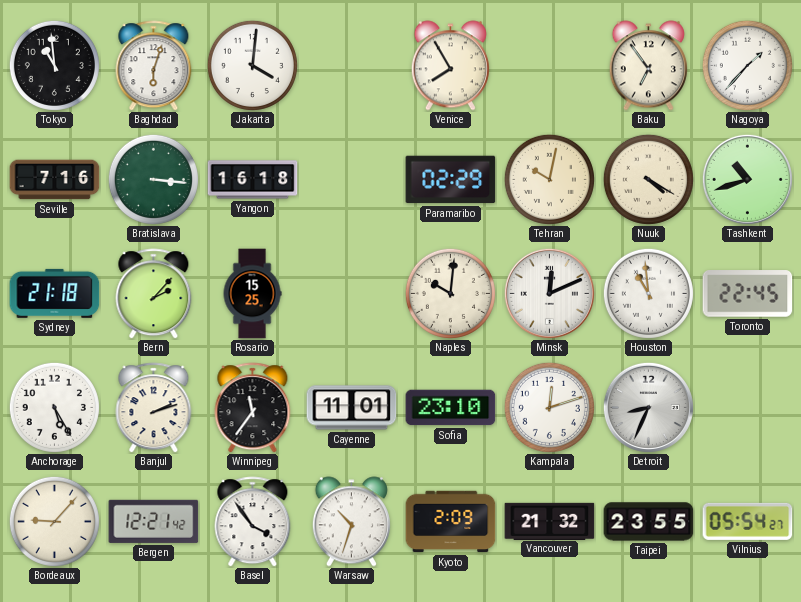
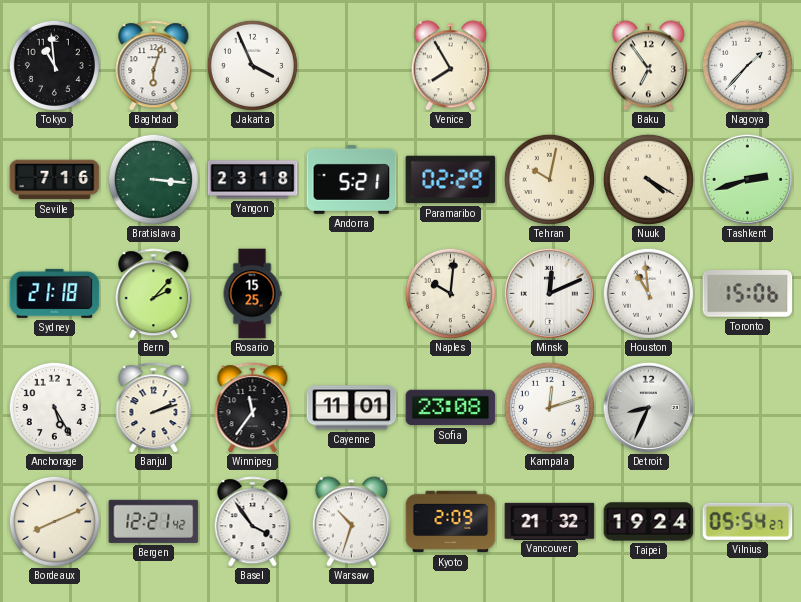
Jakarta: 4:01 -> 3:56
Yangon: 16:18 -> 23:18
Andorra: none -> 5:21
Tashkent: 10:42 -> 2:42
Toronto: 22:45 -> 15:06
Sofia: 23:10 -> 23:08
Bordeaux: 9:07 -> 8:11
Taipei: 23:55 -> 19:24
